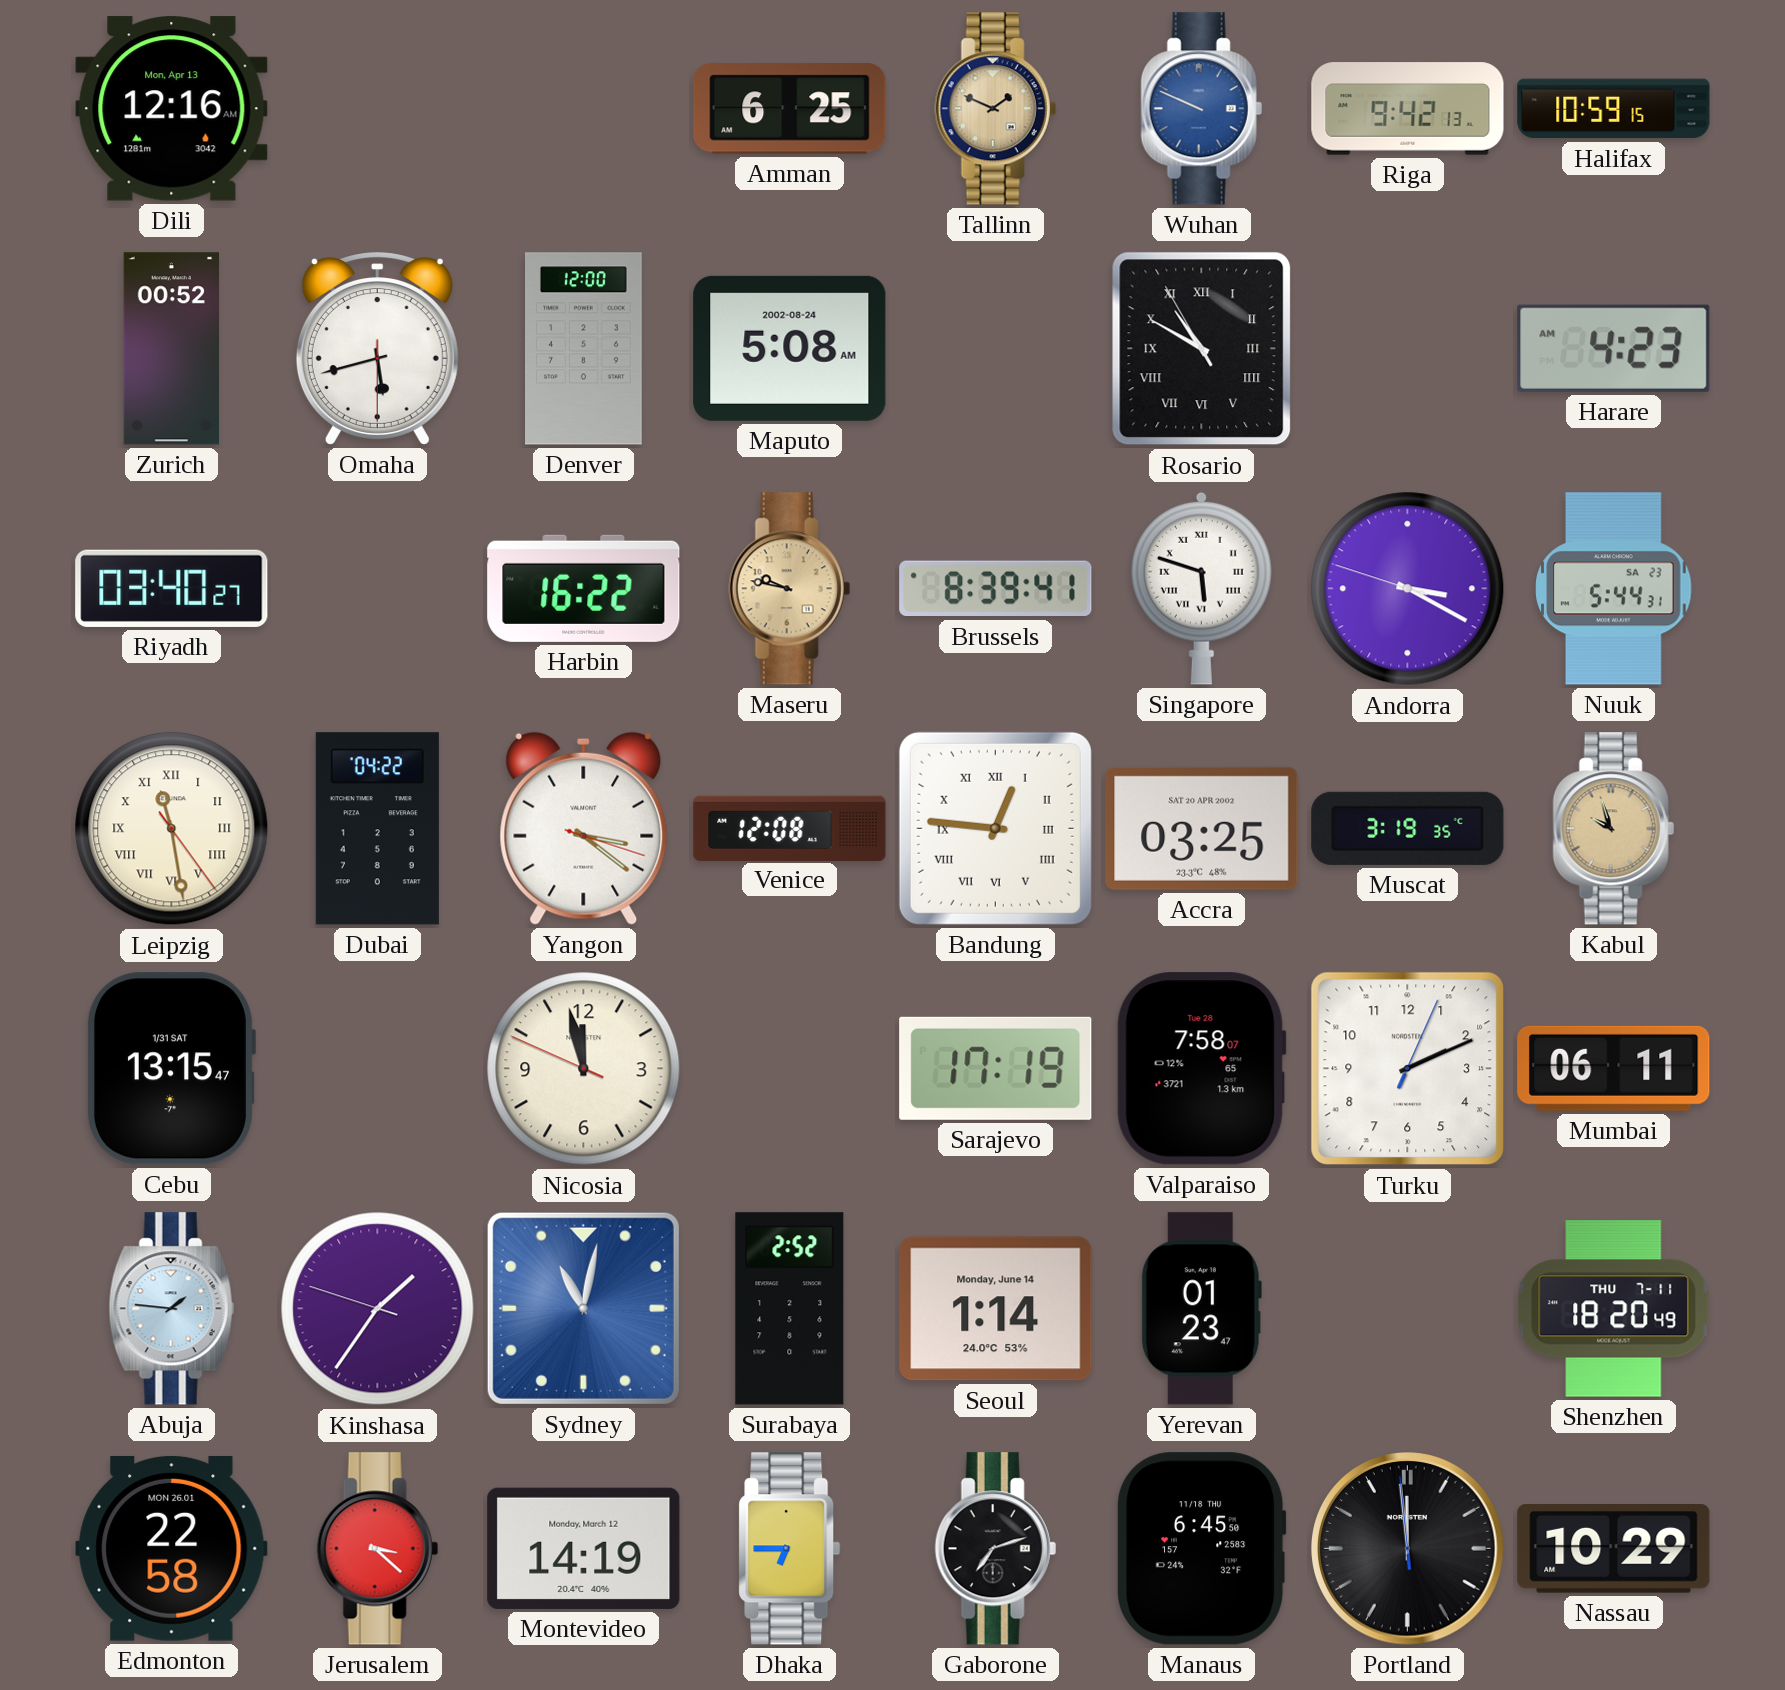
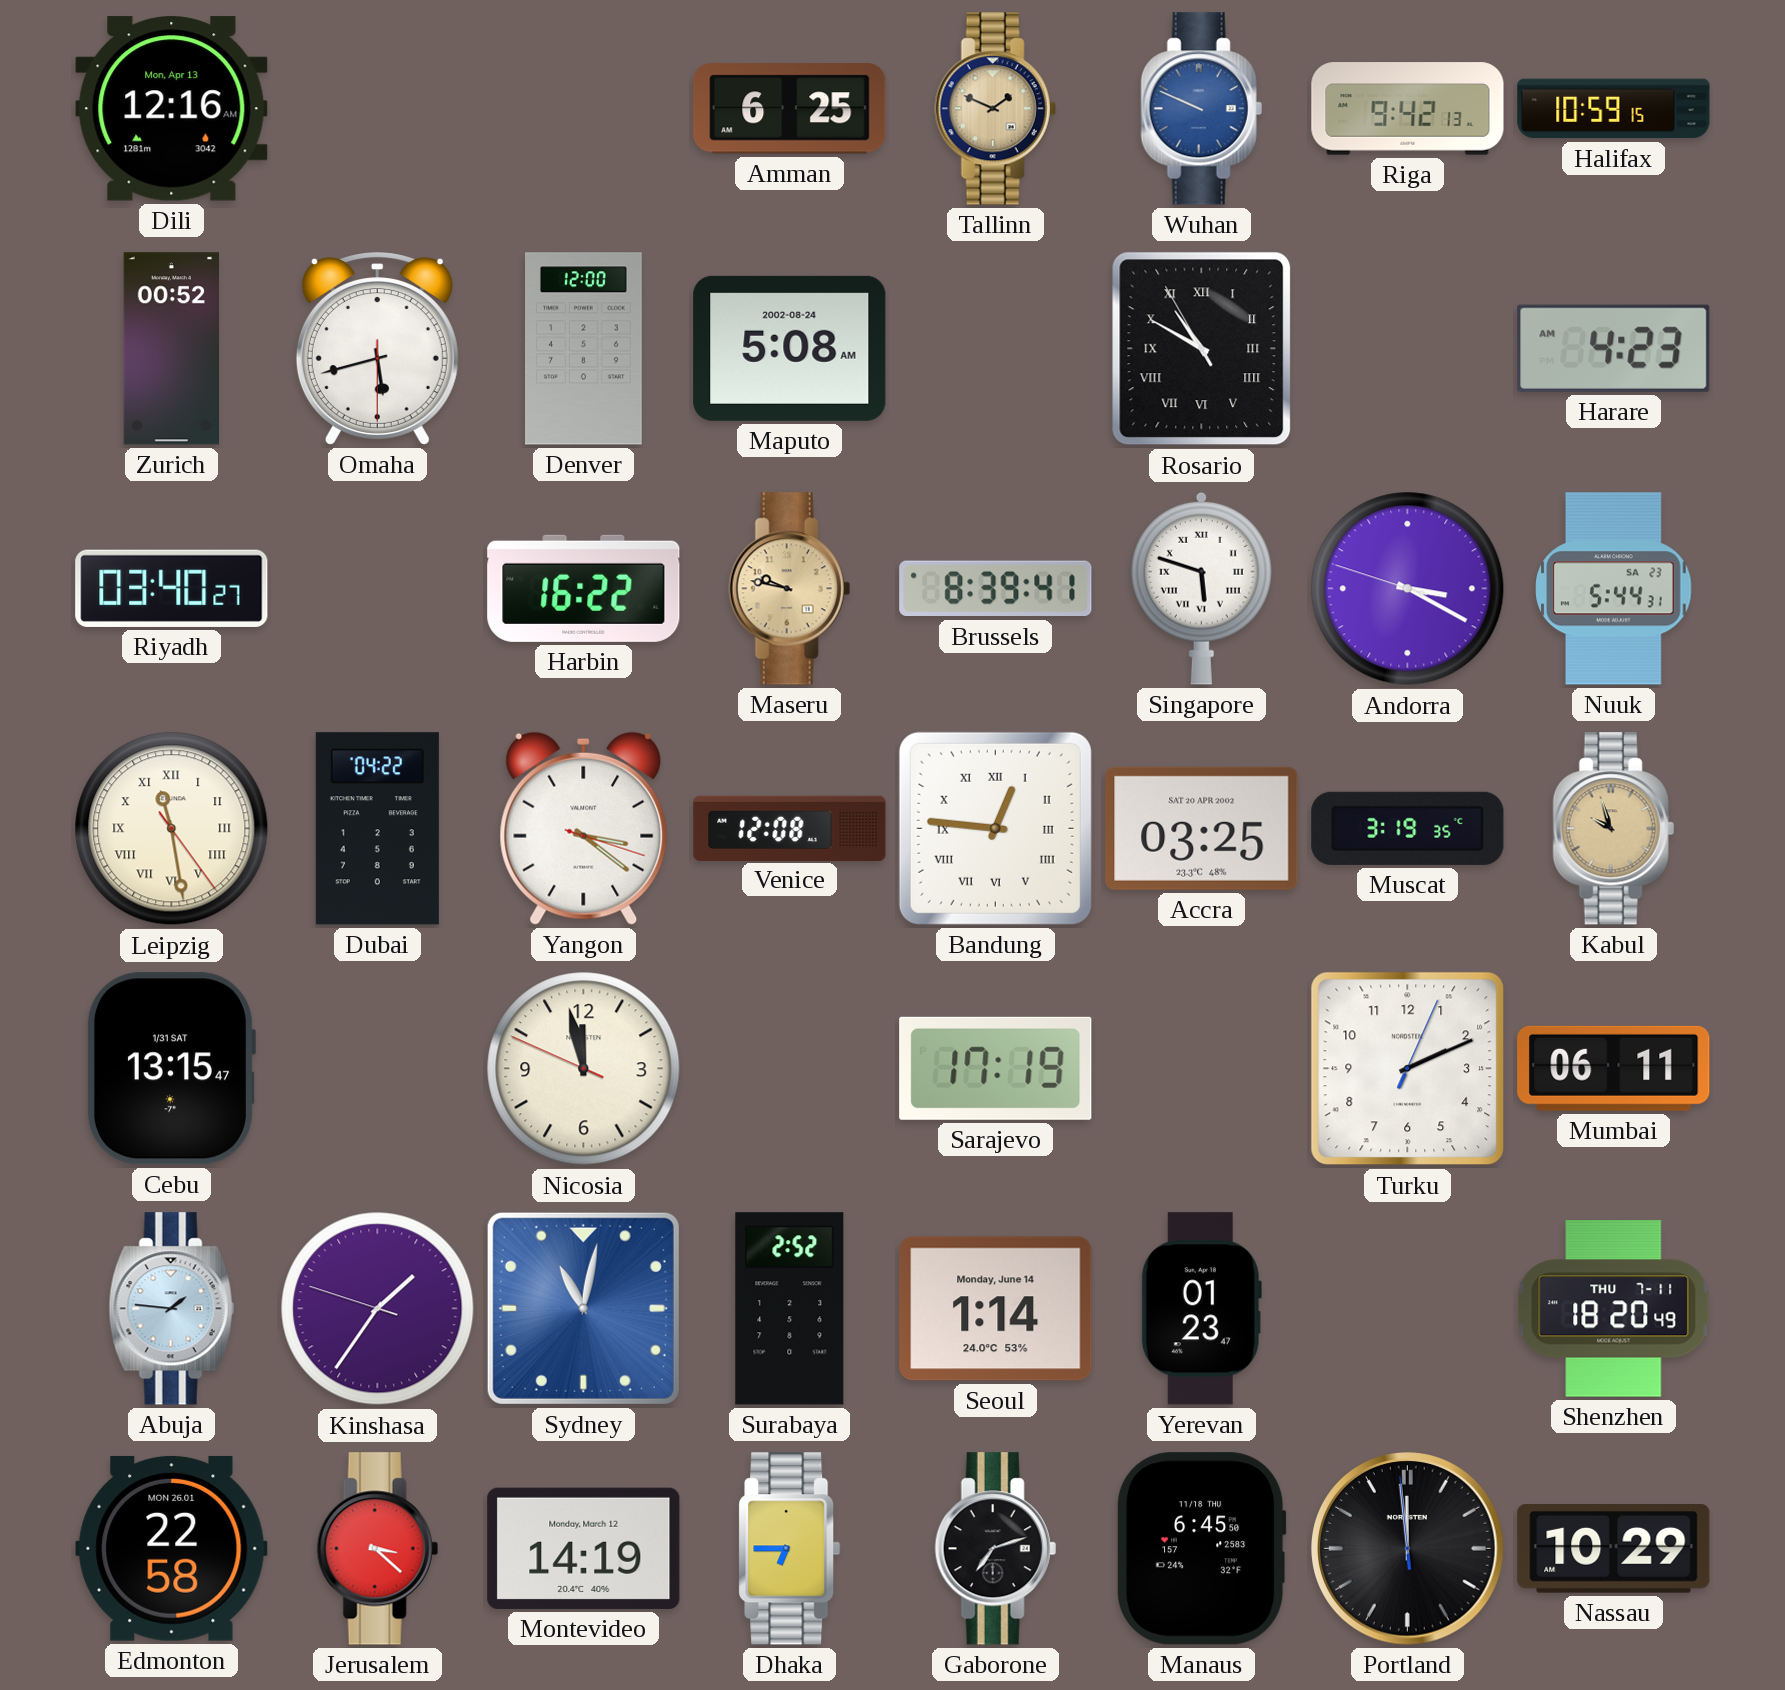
Valparaiso: 7:58 -> none
